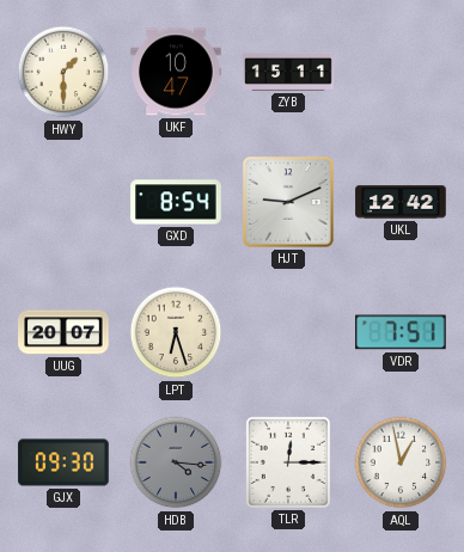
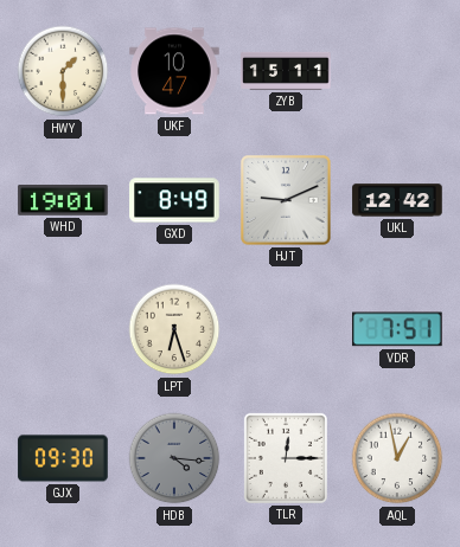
WHD: none -> 19:01
GXD: 8:54 -> 8:49
UUG: 20:07 -> none
